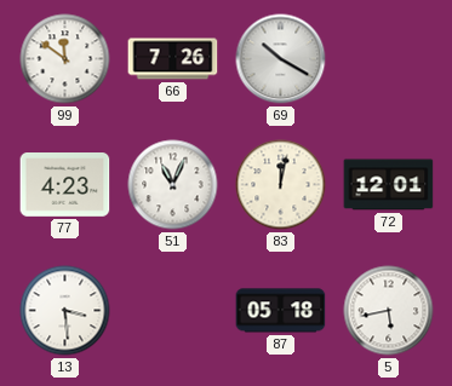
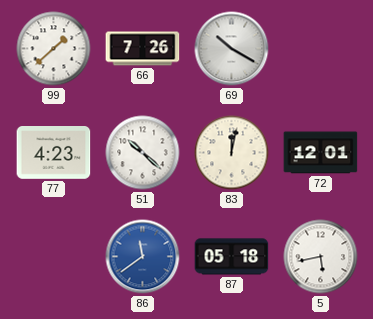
99: 11:51 -> 1:38
51: 11:04 -> 10:22
13: 3:29 -> none
86: none -> 11:39
